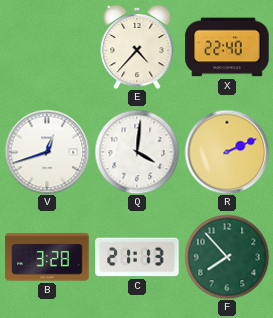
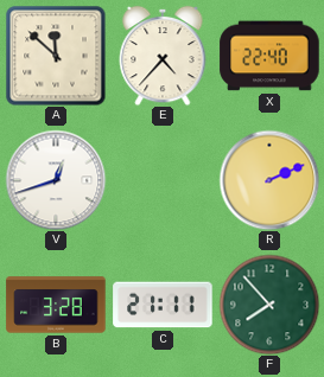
A: none -> 11:52
Q: 4:01 -> none
C: 21:13 -> 21:11
